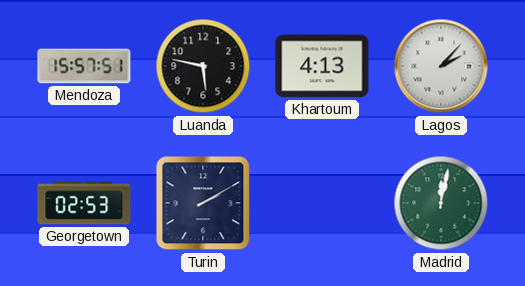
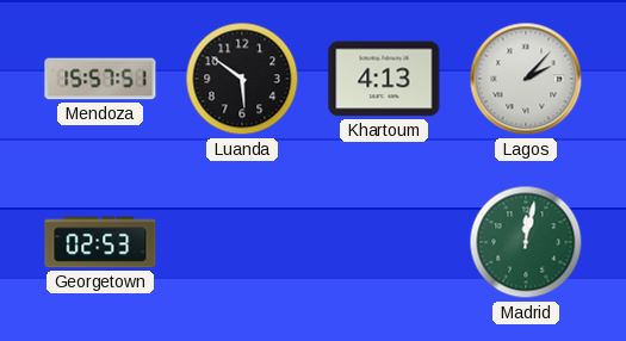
Luanda: 5:47 -> 5:51
Turin: 2:10 -> none
